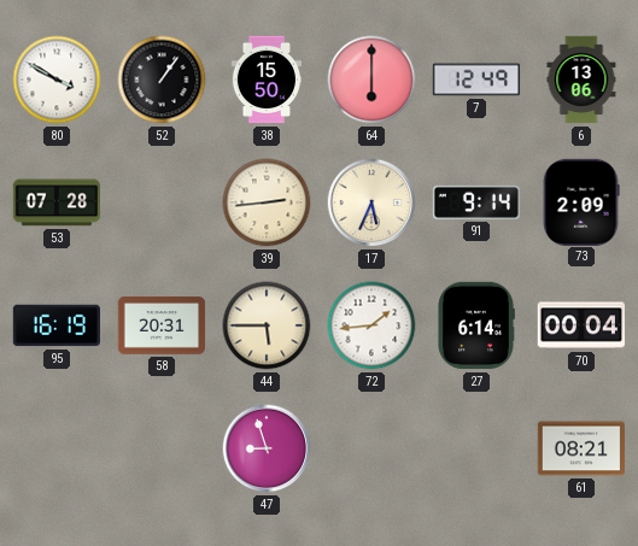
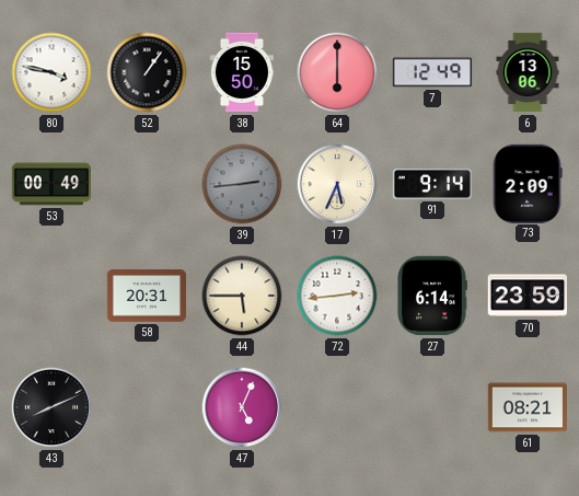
80: 3:50 -> 3:47
53: 07:28 -> 00:49
39 dial: cream -> grey
95: 16:19 -> none
72: 1:44 -> 2:44
70: 00:04 -> 23:59
43: none -> 8:11
47: 8:57 -> 5:04
